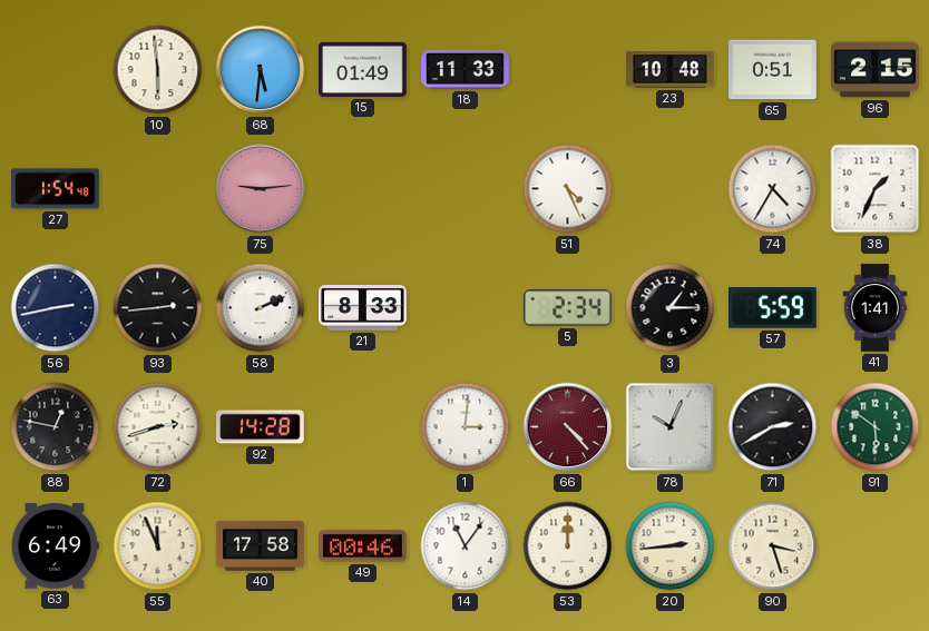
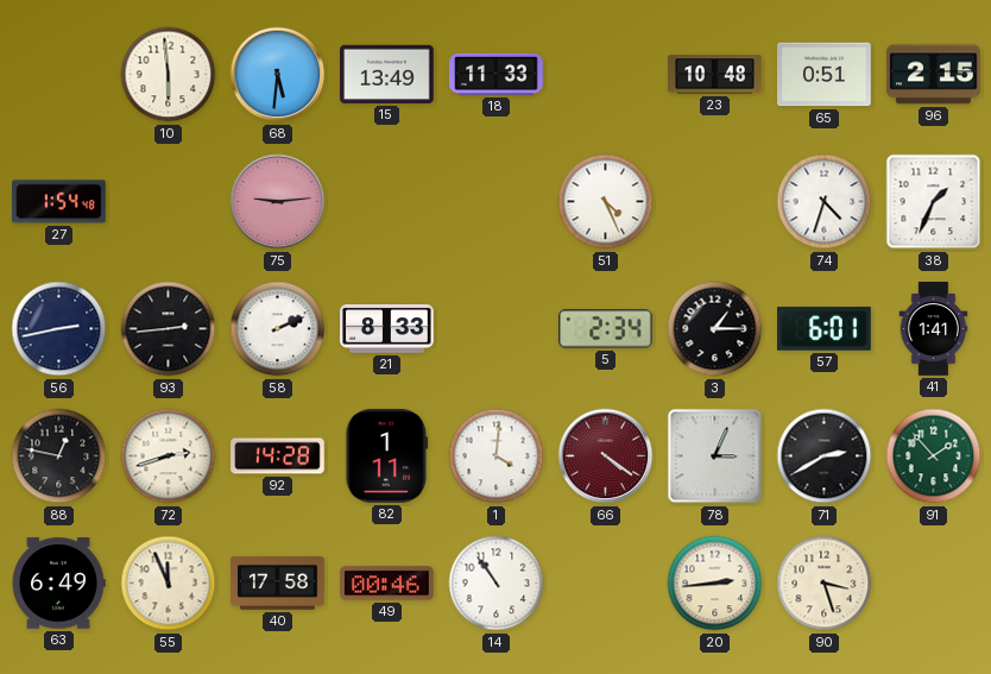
15: 01:49 -> 13:49
74: 4:35 -> 4:33
57: 5:59 -> 6:01
82: none -> 1:11
1: 3:01 -> 4:01
66: 4:23 -> 4:21
78: 10:04 -> 3:04
91: 5:51 -> 1:53
14: 11:06 -> 10:54
53: 12:00 -> none
